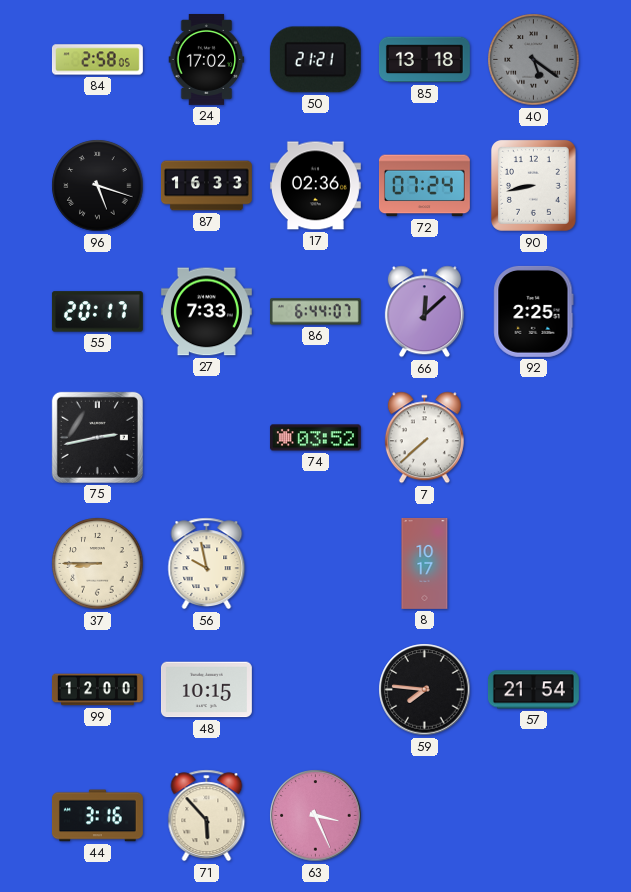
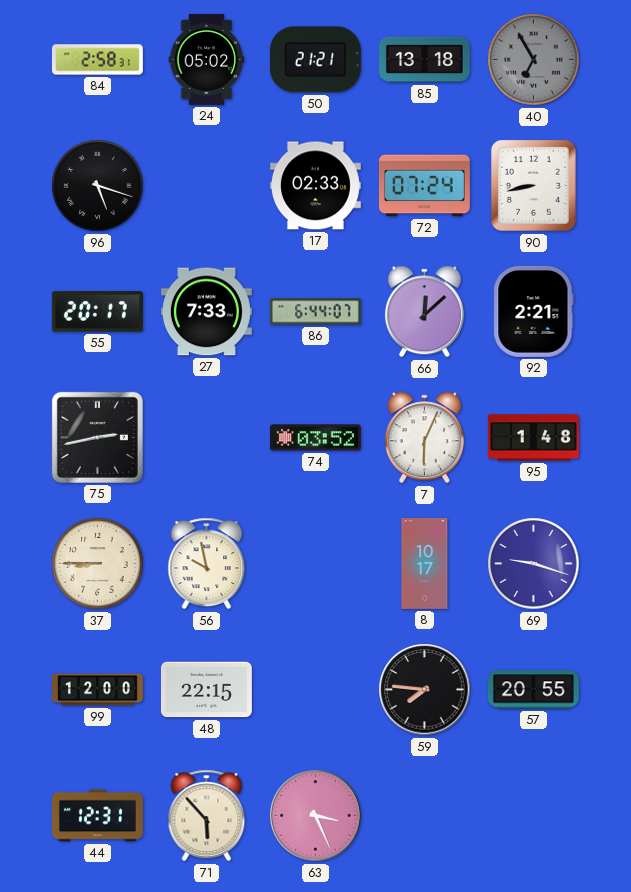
84: 2:58:05 -> 2:58:31
24: 17:02 -> 05:02
40: 5:21 -> 6:55
87: 16:33 -> none
17: 02:36 -> 02:33
92: 2:25 -> 2:21
7: 7:38 -> 6:04
95: none -> 1:48
69: none -> 9:18
48: 10:15 -> 22:15
57: 21:54 -> 20:55
44: 3:16 -> 12:31
